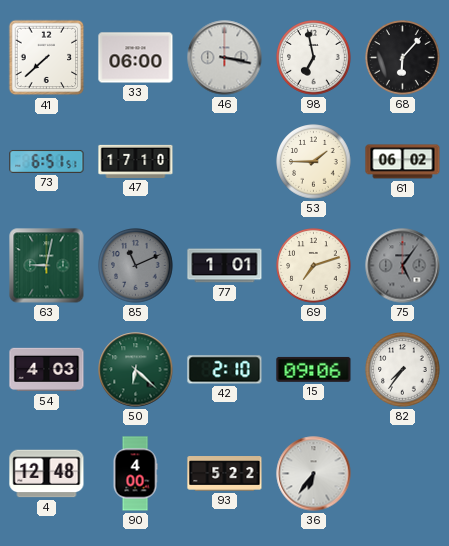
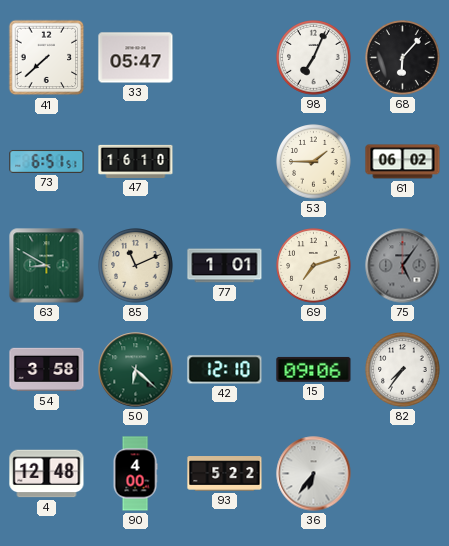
33: 06:00 -> 05:47
46: 3:17 -> none
98: 6:58 -> 7:04
47: 17:10 -> 16:10
63: 9:02 -> 8:50
85 dial: grey -> cream
54: 4:03 -> 3:58
42: 2:10 -> 12:10
